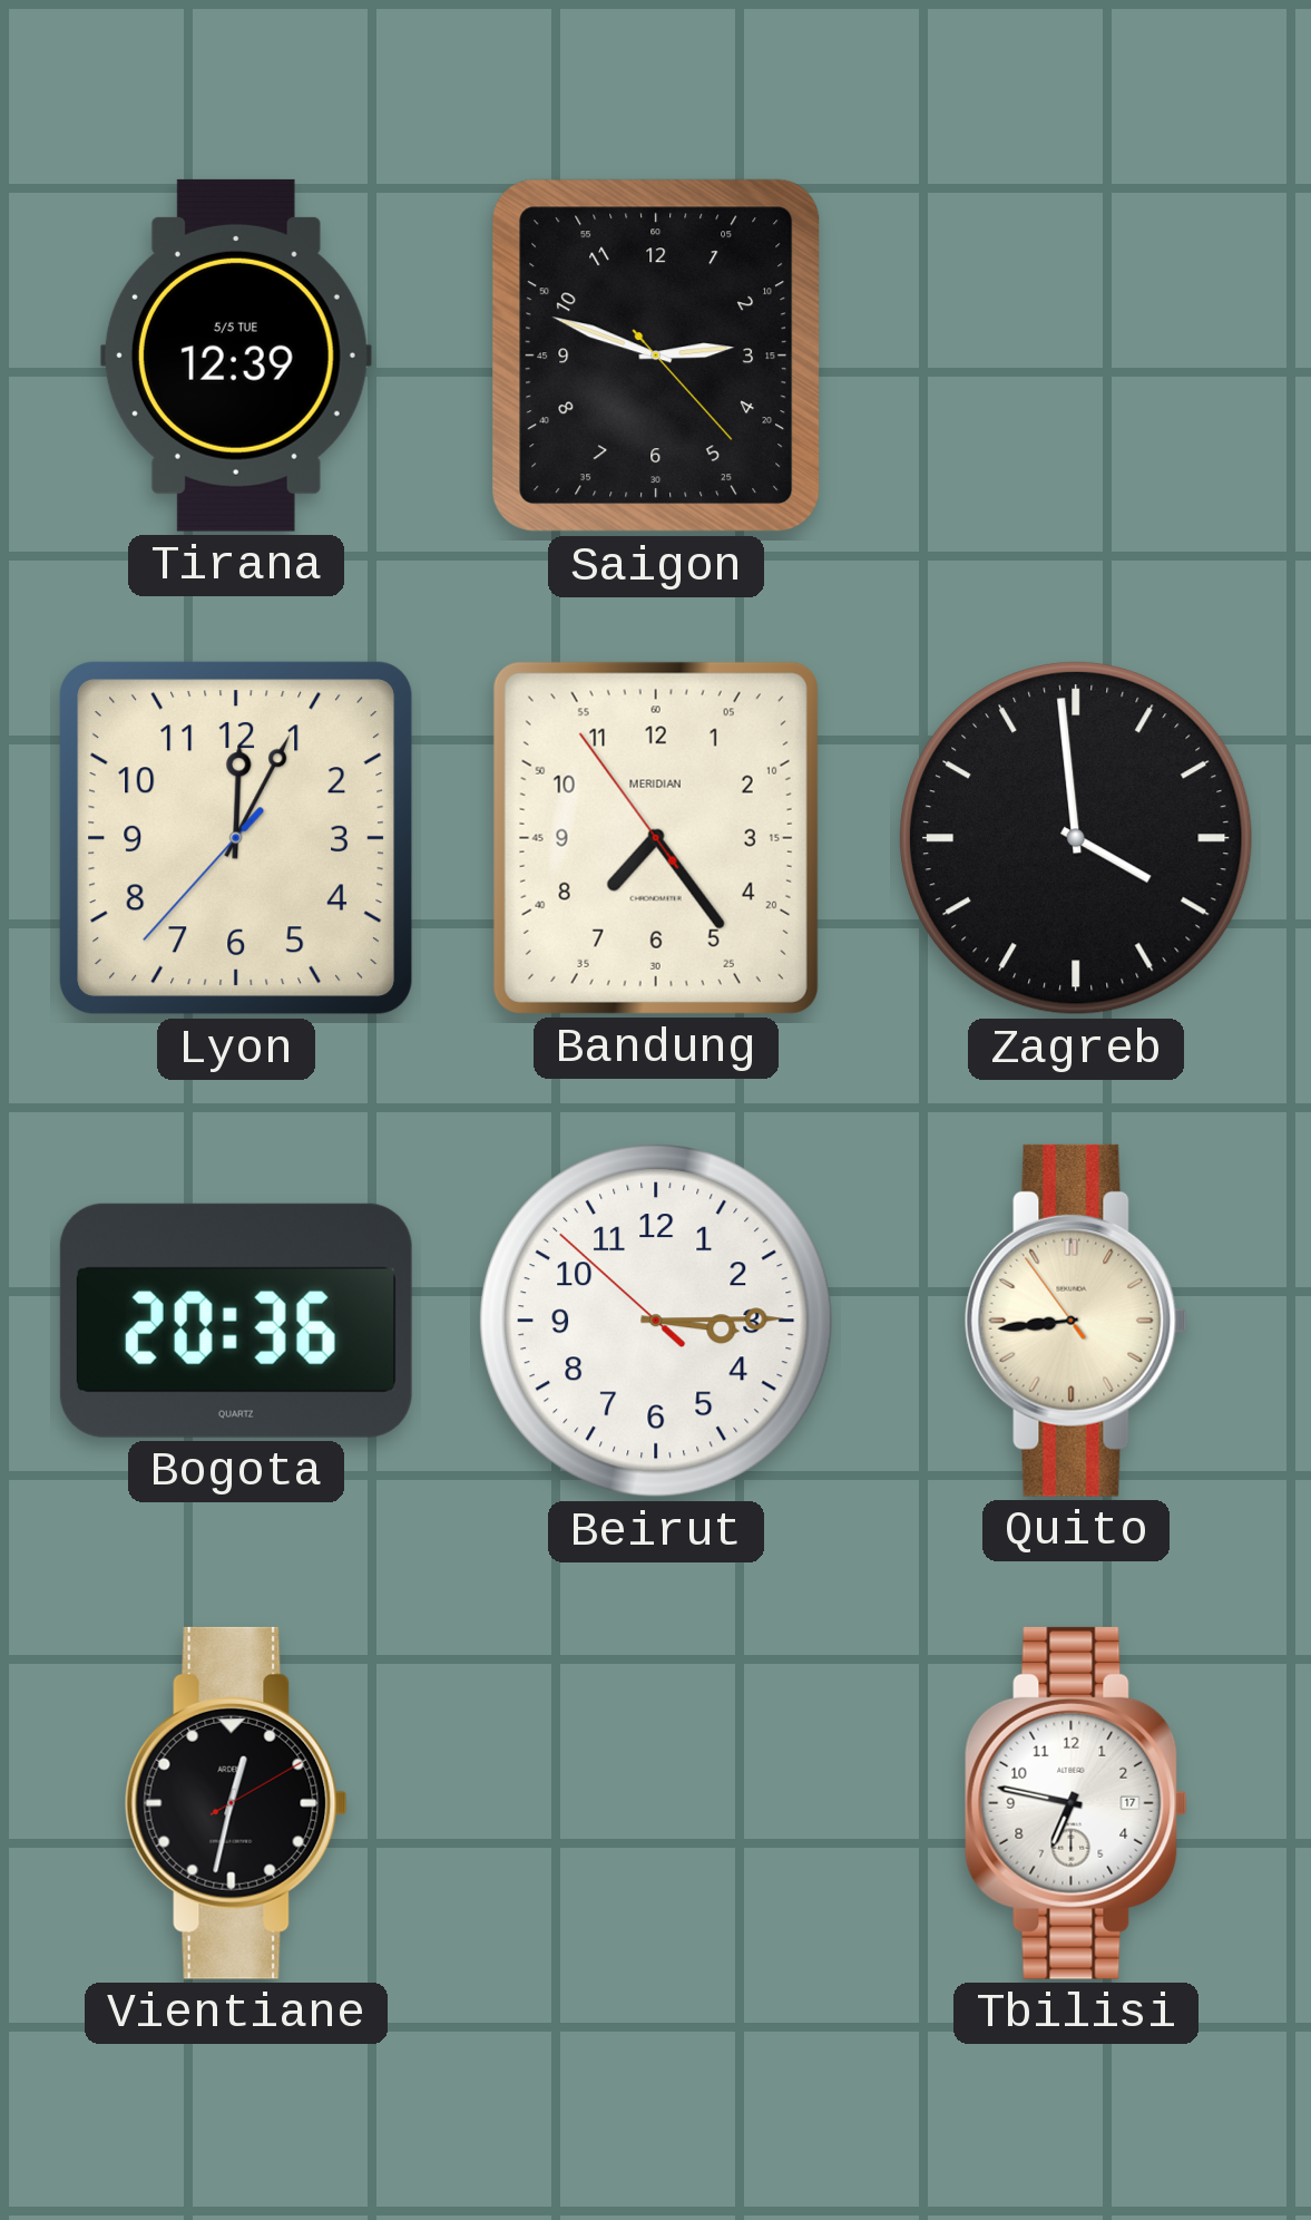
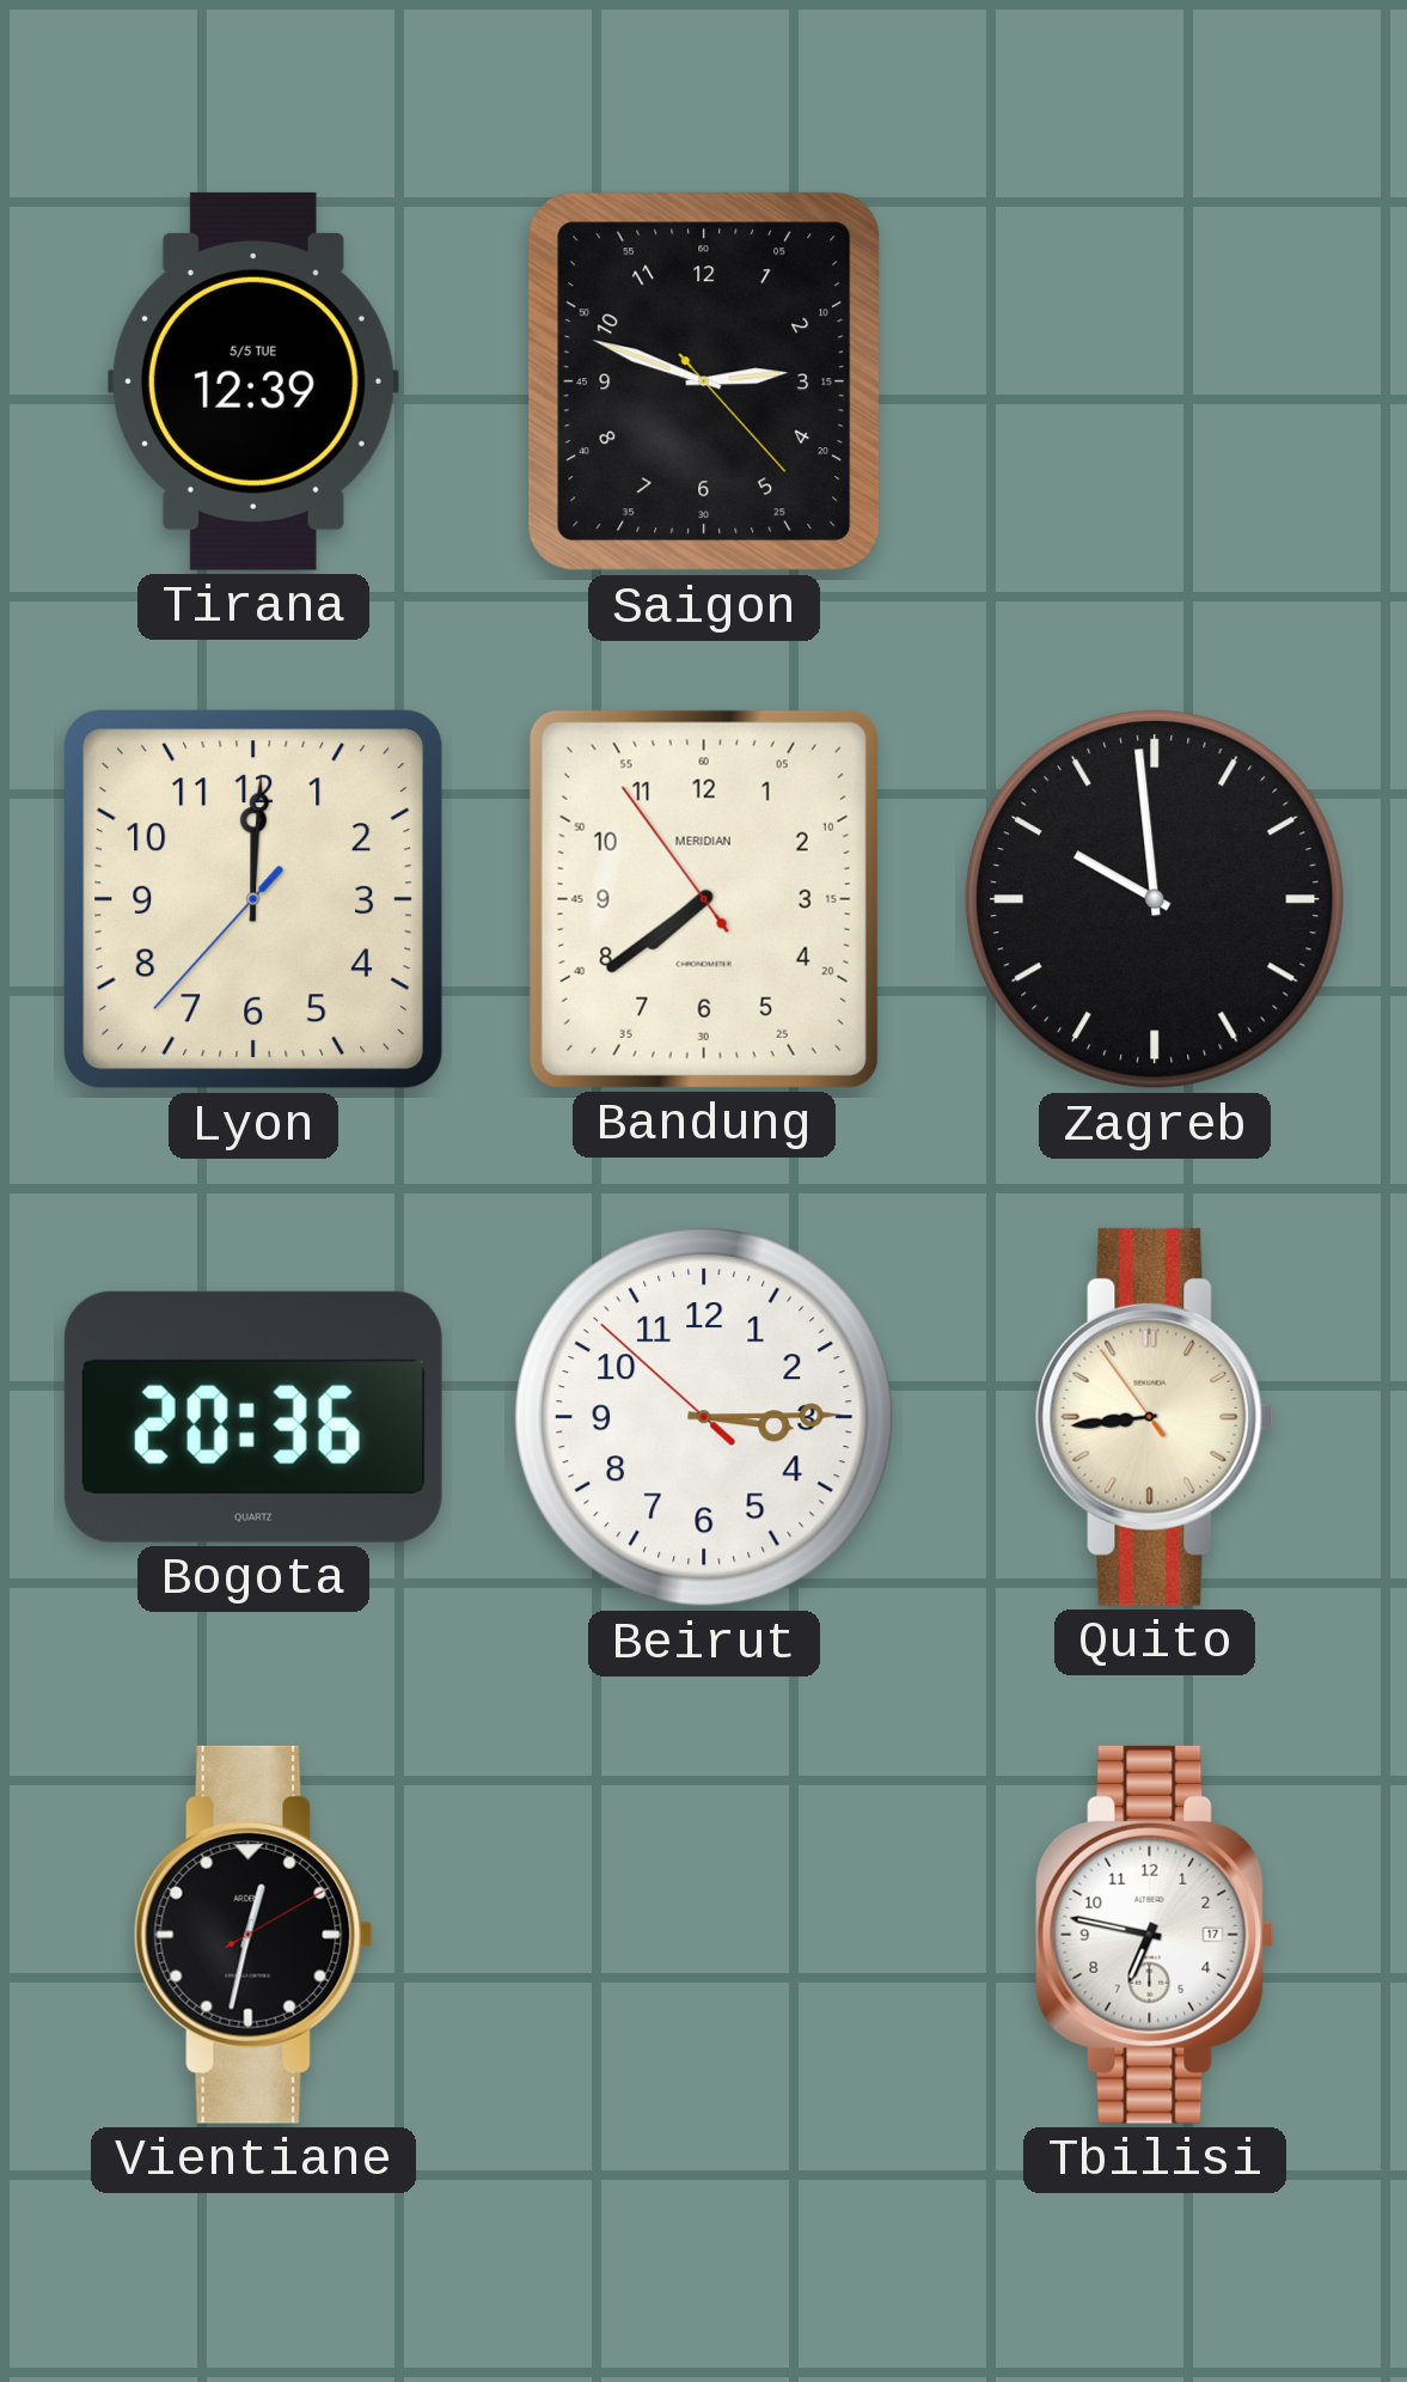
Lyon: 12:04 -> 12:00
Bandung: 7:23 -> 7:38
Zagreb: 3:59 -> 9:59
